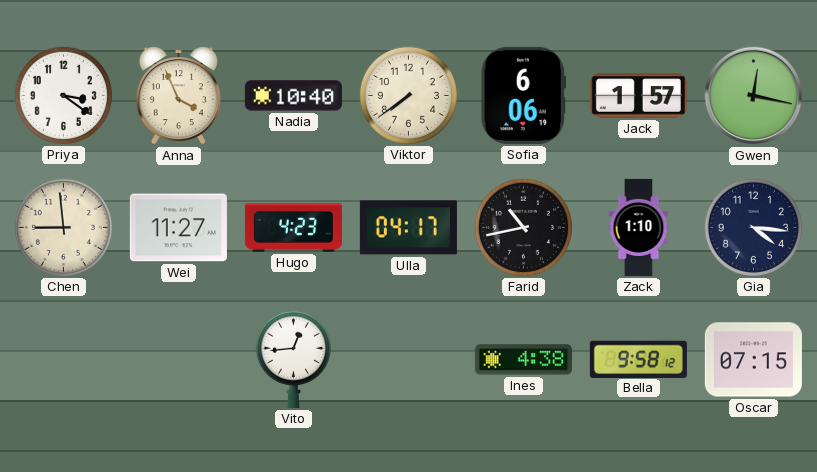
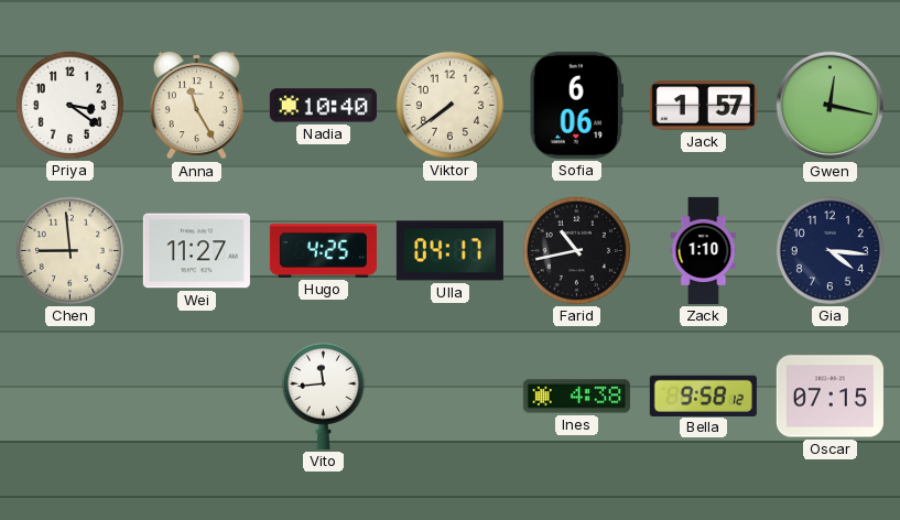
Anna: 3:56 -> 11:25
Hugo: 4:23 -> 4:25
Vito: 12:44 -> 11:44
